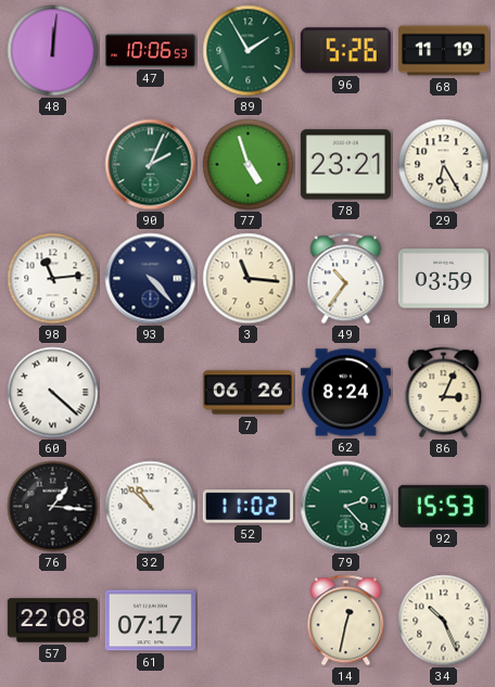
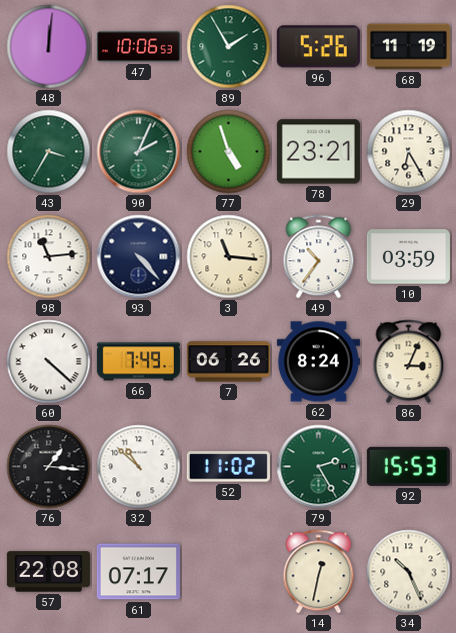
43: none -> 3:35
66: none -> 7:49
79: 2:23 -> 2:25
